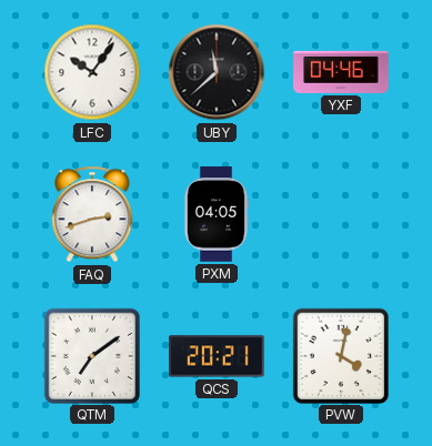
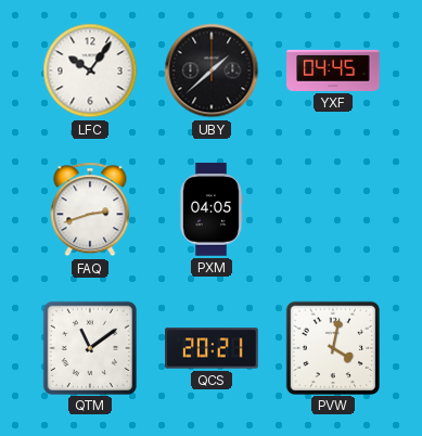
UBY: 11:38 -> 1:38
YXF: 04:46 -> 04:45
QTM: 7:09 -> 11:09
